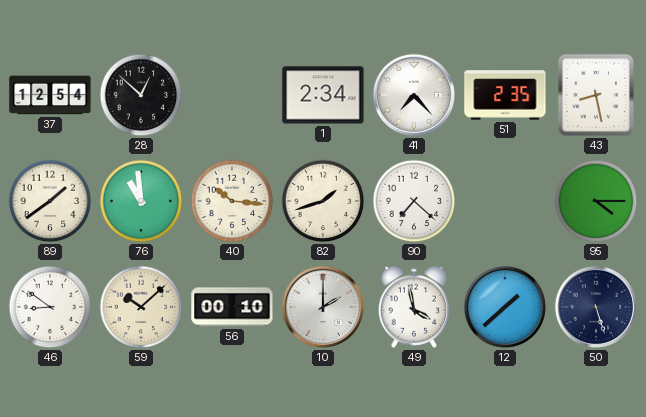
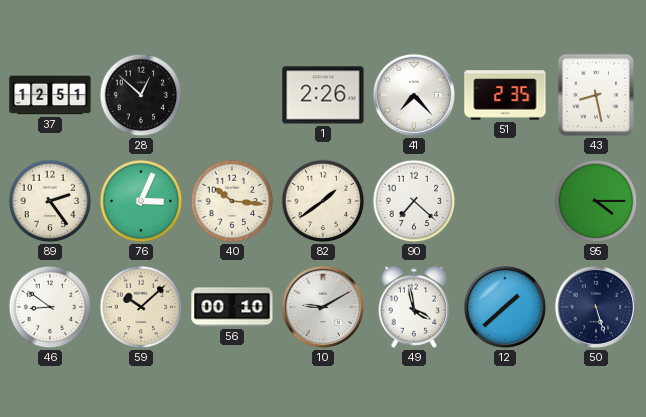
37: 12:54 -> 12:51
1: 2:34 -> 2:26
89: 1:39 -> 2:24
76: 10:59 -> 3:04
82: 1:42 -> 1:39
10: 2:00 -> 9:10
